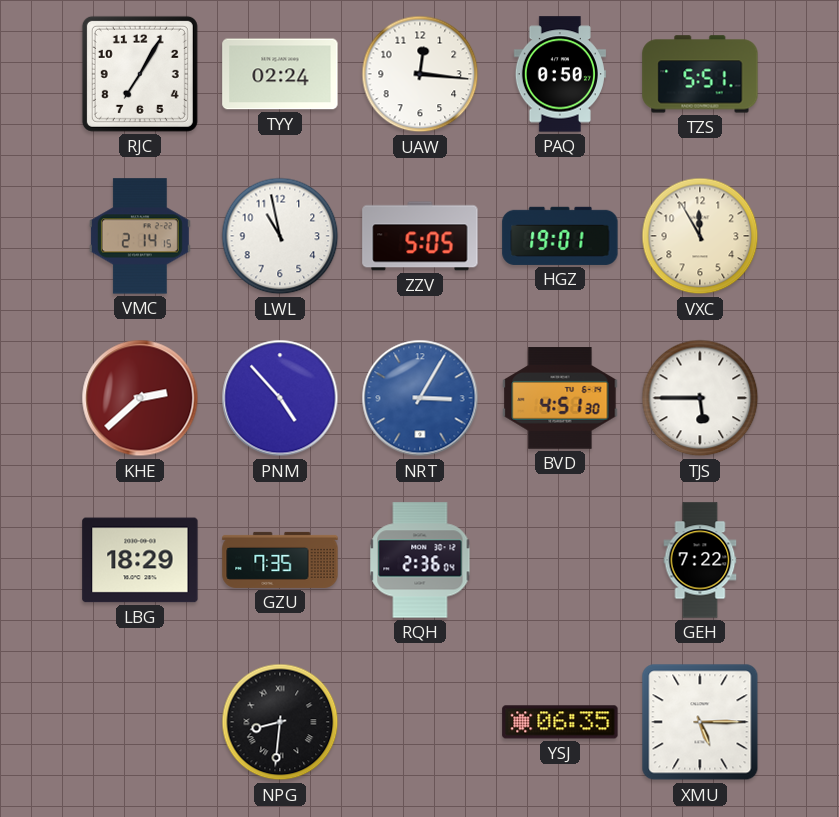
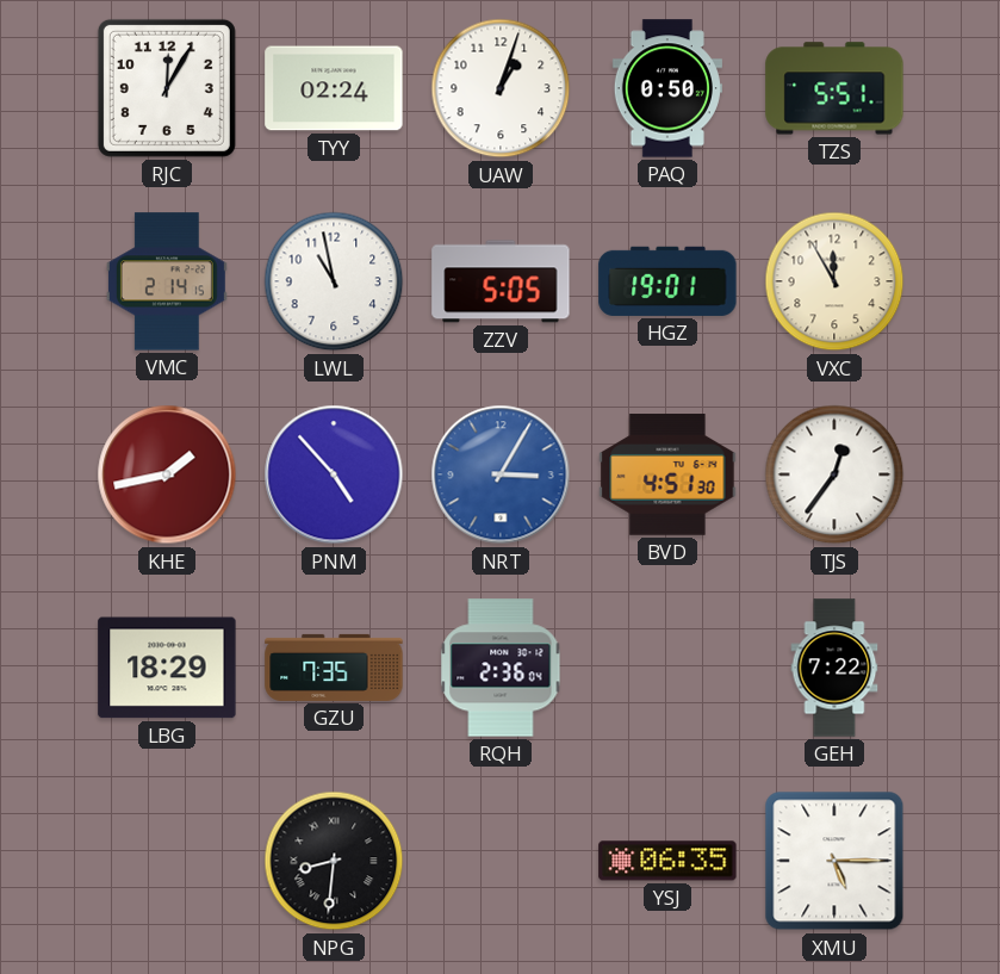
RJC: 7:05 -> 12:05
UAW: 12:16 -> 1:03
KHE: 2:38 -> 1:43
TJS: 5:45 -> 12:36
